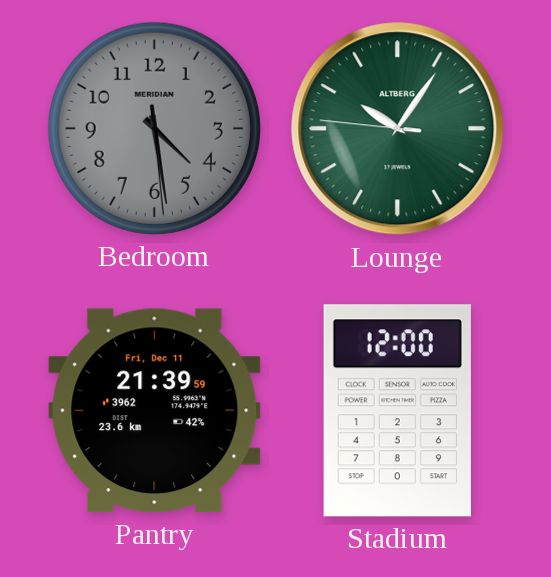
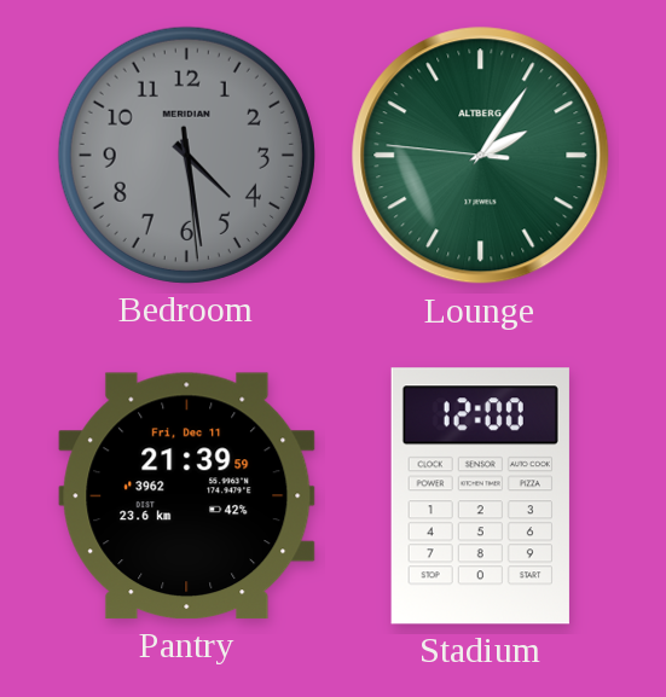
Lounge: 10:05 -> 2:05
